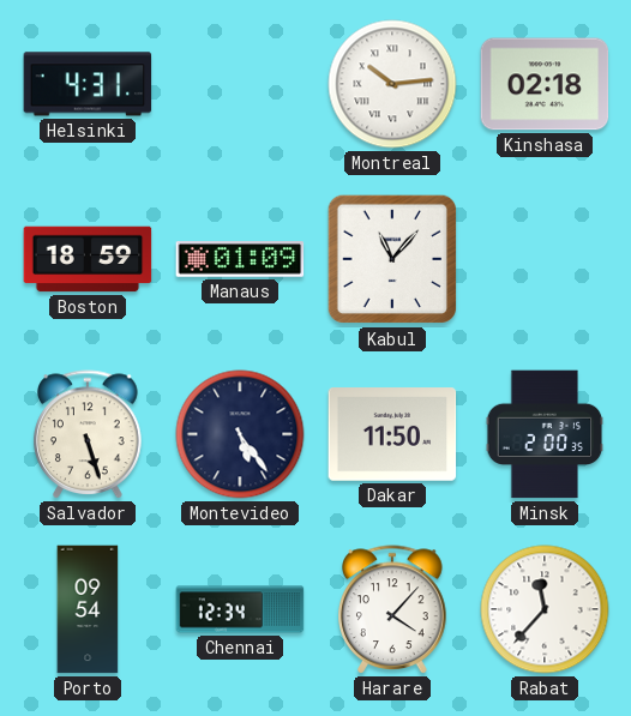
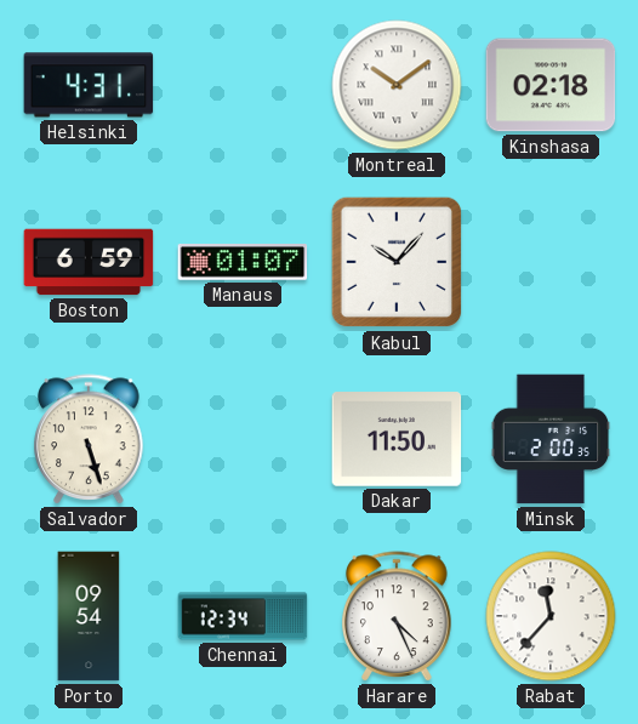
Montreal: 10:14 -> 10:09
Boston: 18:59 -> 6:59
Manaus: 01:09 -> 01:07
Kabul: 11:07 -> 10:07
Montevideo: 5:24 -> none
Harare: 4:07 -> 4:26
